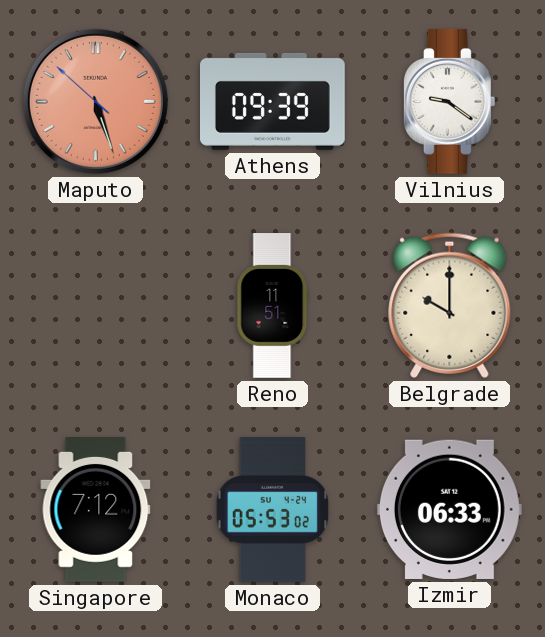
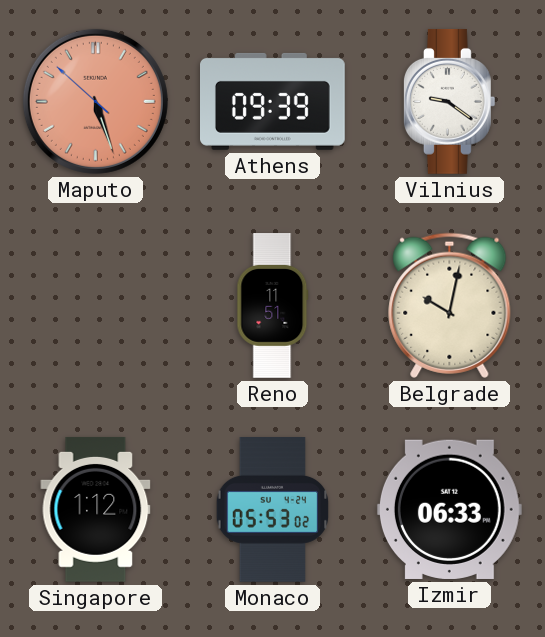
Belgrade: 10:00 -> 10:02
Singapore: 7:12 -> 1:12
